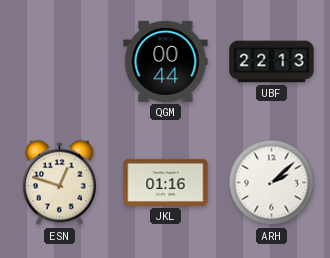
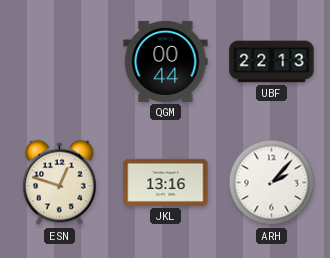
JKL: 01:16 -> 13:16
ARH: 2:08 -> 2:07
